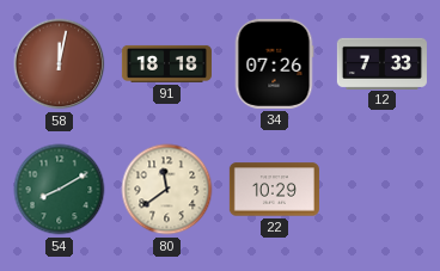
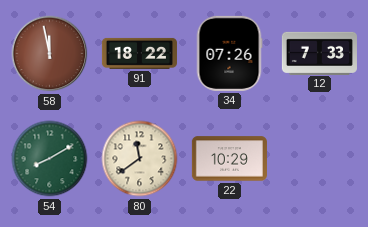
58: 12:02 -> 11:58
91: 18:18 -> 18:22
